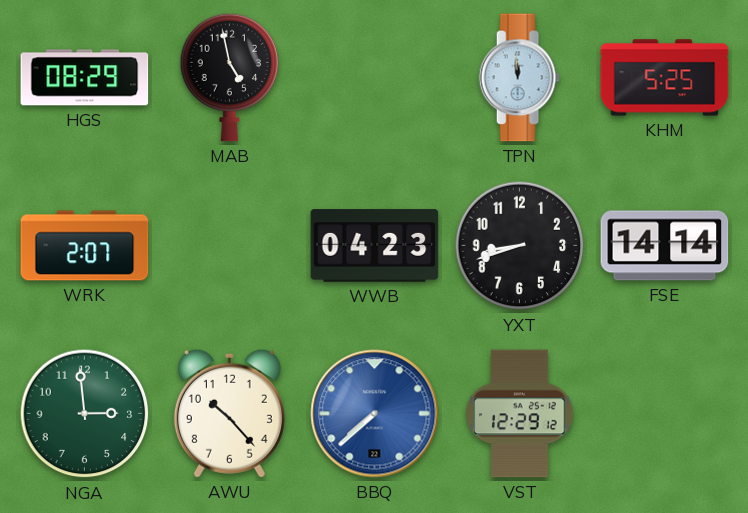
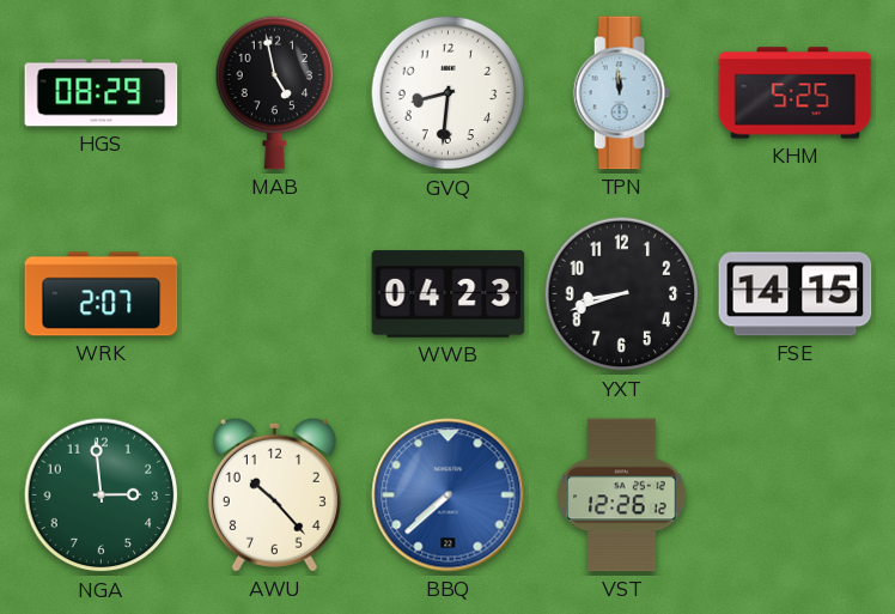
GVQ: none -> 8:31
FSE: 14:14 -> 14:15
VST: 12:29 -> 12:26
